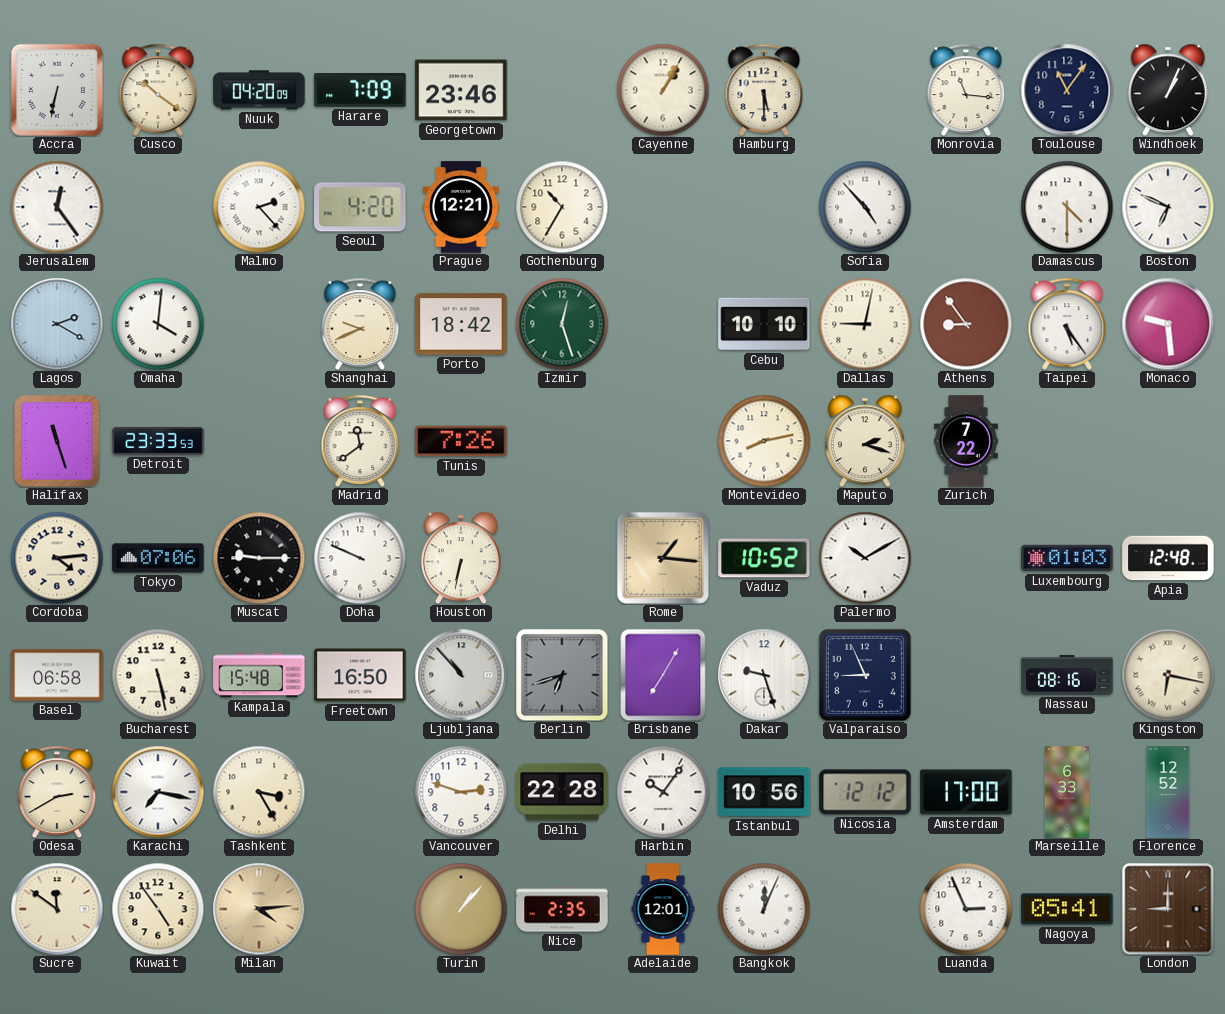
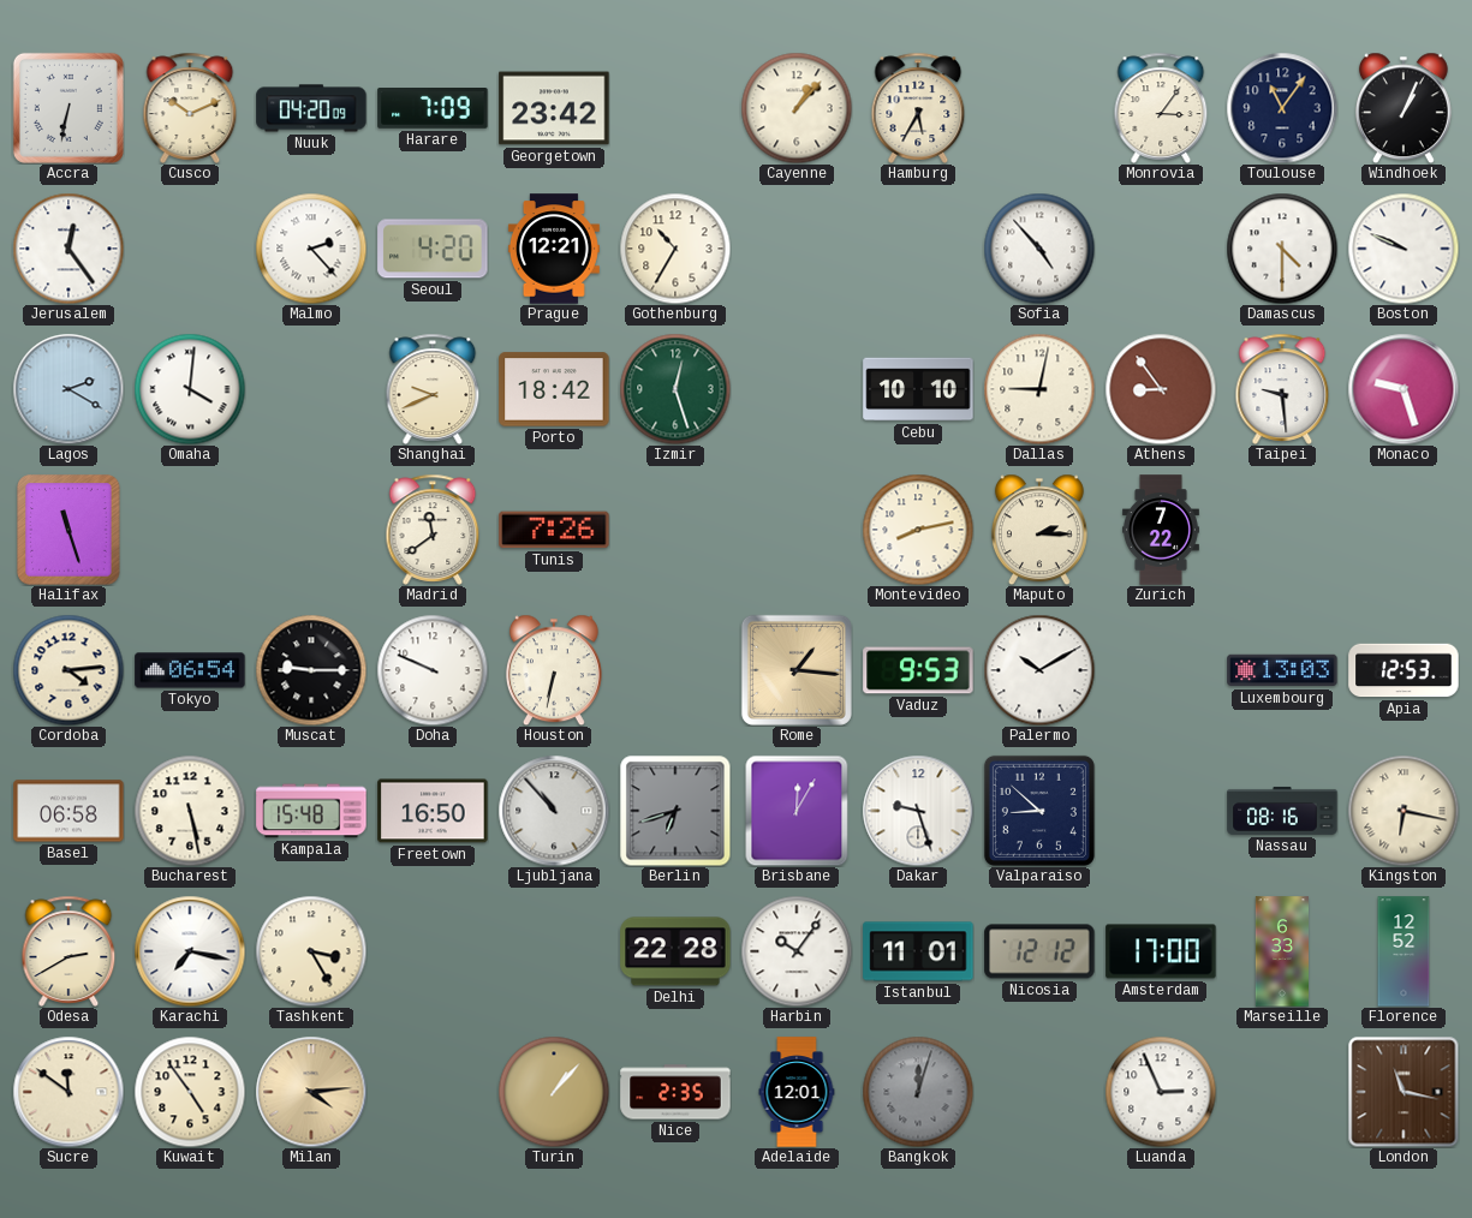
Cusco: 10:21 -> 10:11
Georgetown: 23:46 -> 23:42
Cayenne: 1:05 -> 1:07
Hamburg: 5:30 -> 5:35
Monrovia: 11:16 -> 3:06
Boston: 6:49 -> 9:49
Taipei: 5:24 -> 9:29
Monaco: 9:29 -> 9:27
Detroit: 23:33 -> none
Maputo: 2:18 -> 2:15
Tokyo: 07:06 -> 06:54
Vaduz: 10:52 -> 9:53
Luxembourg: 01:03 -> 13:03
Apia: 12:48 -> 12:53
Brisbane: 7:05 -> 12:05
Valparaiso: 8:56 -> 8:52
Vancouver: 2:48 -> none
Istanbul: 10:56 -> 11:01
Bangkok: 12:04 -> 12:03
Bangkok dial: white -> grey
Nagoya: 05:41 -> none
London: 9:00 -> 11:17
